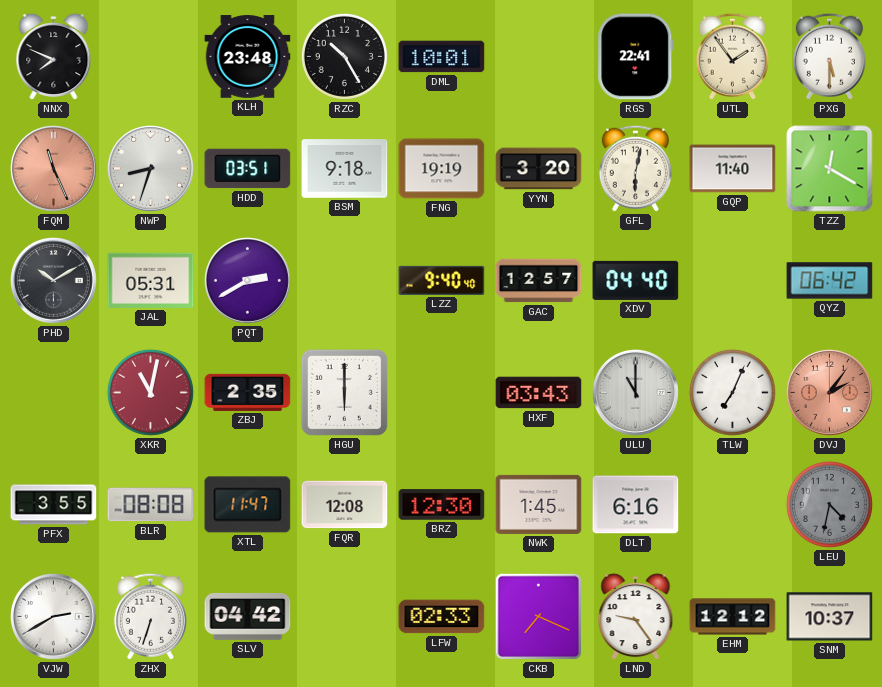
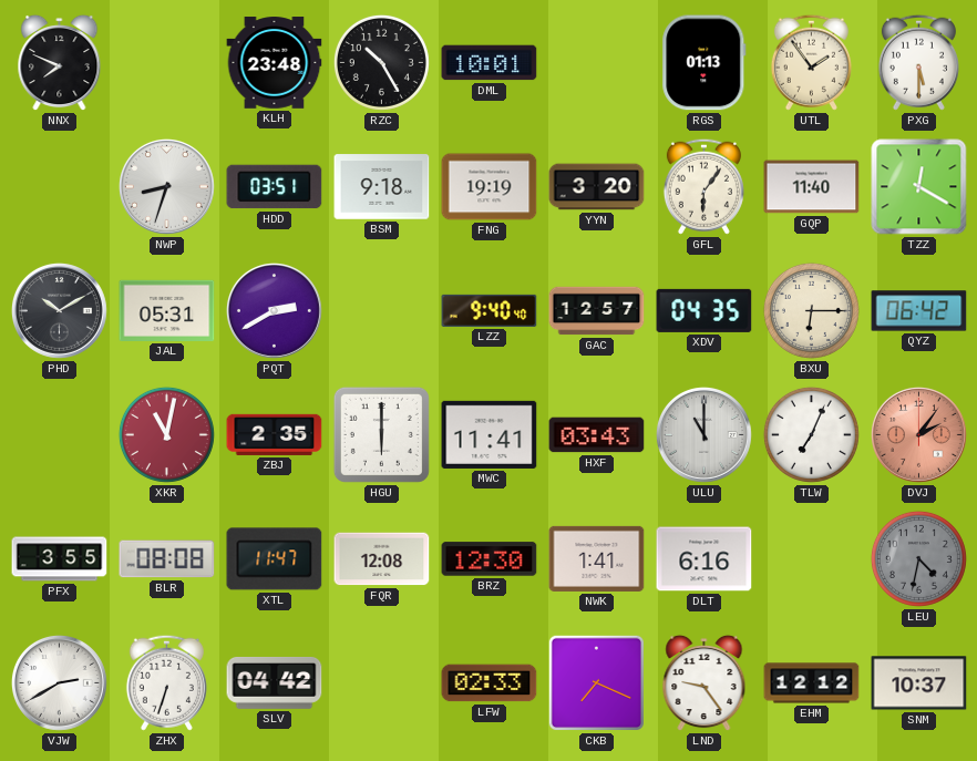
RGS: 22:41 -> 01:13
FQM: 11:26 -> none
GFL: 6:02 -> 6:06
XDV: 04:40 -> 04:35
BXU: none -> 6:15
MWC: none -> 11:41
NWK: 1:45 -> 1:41
